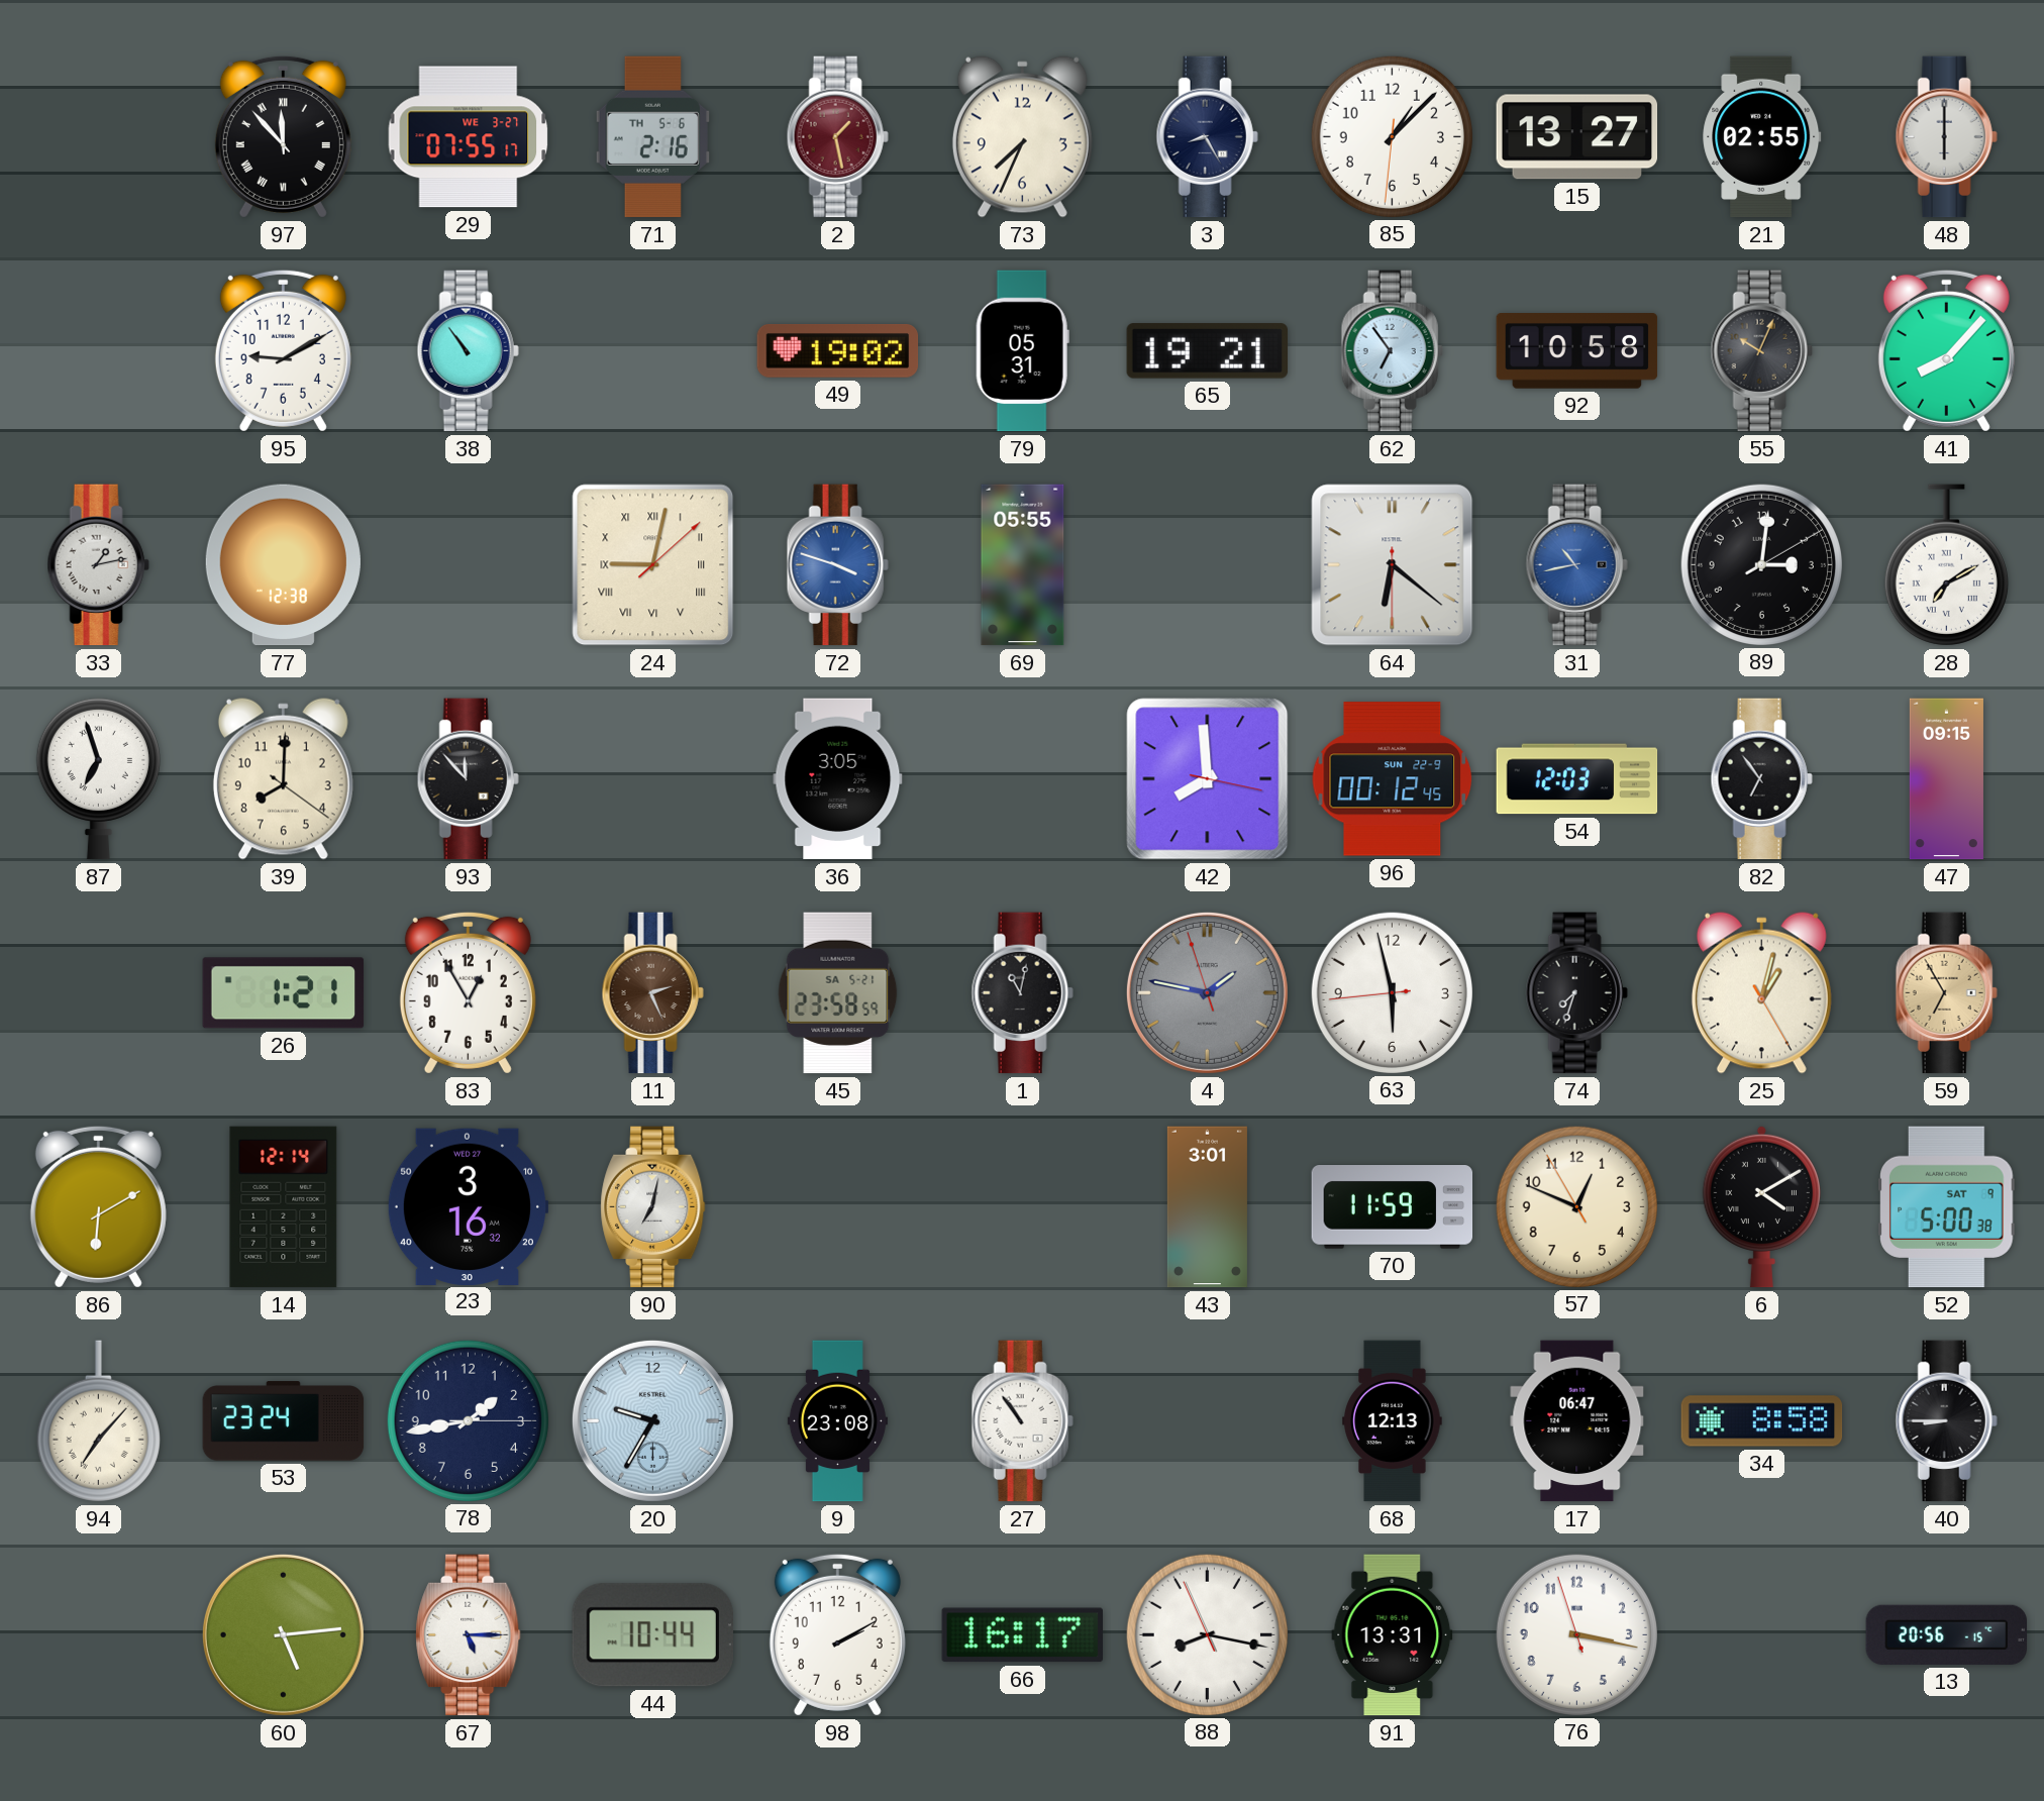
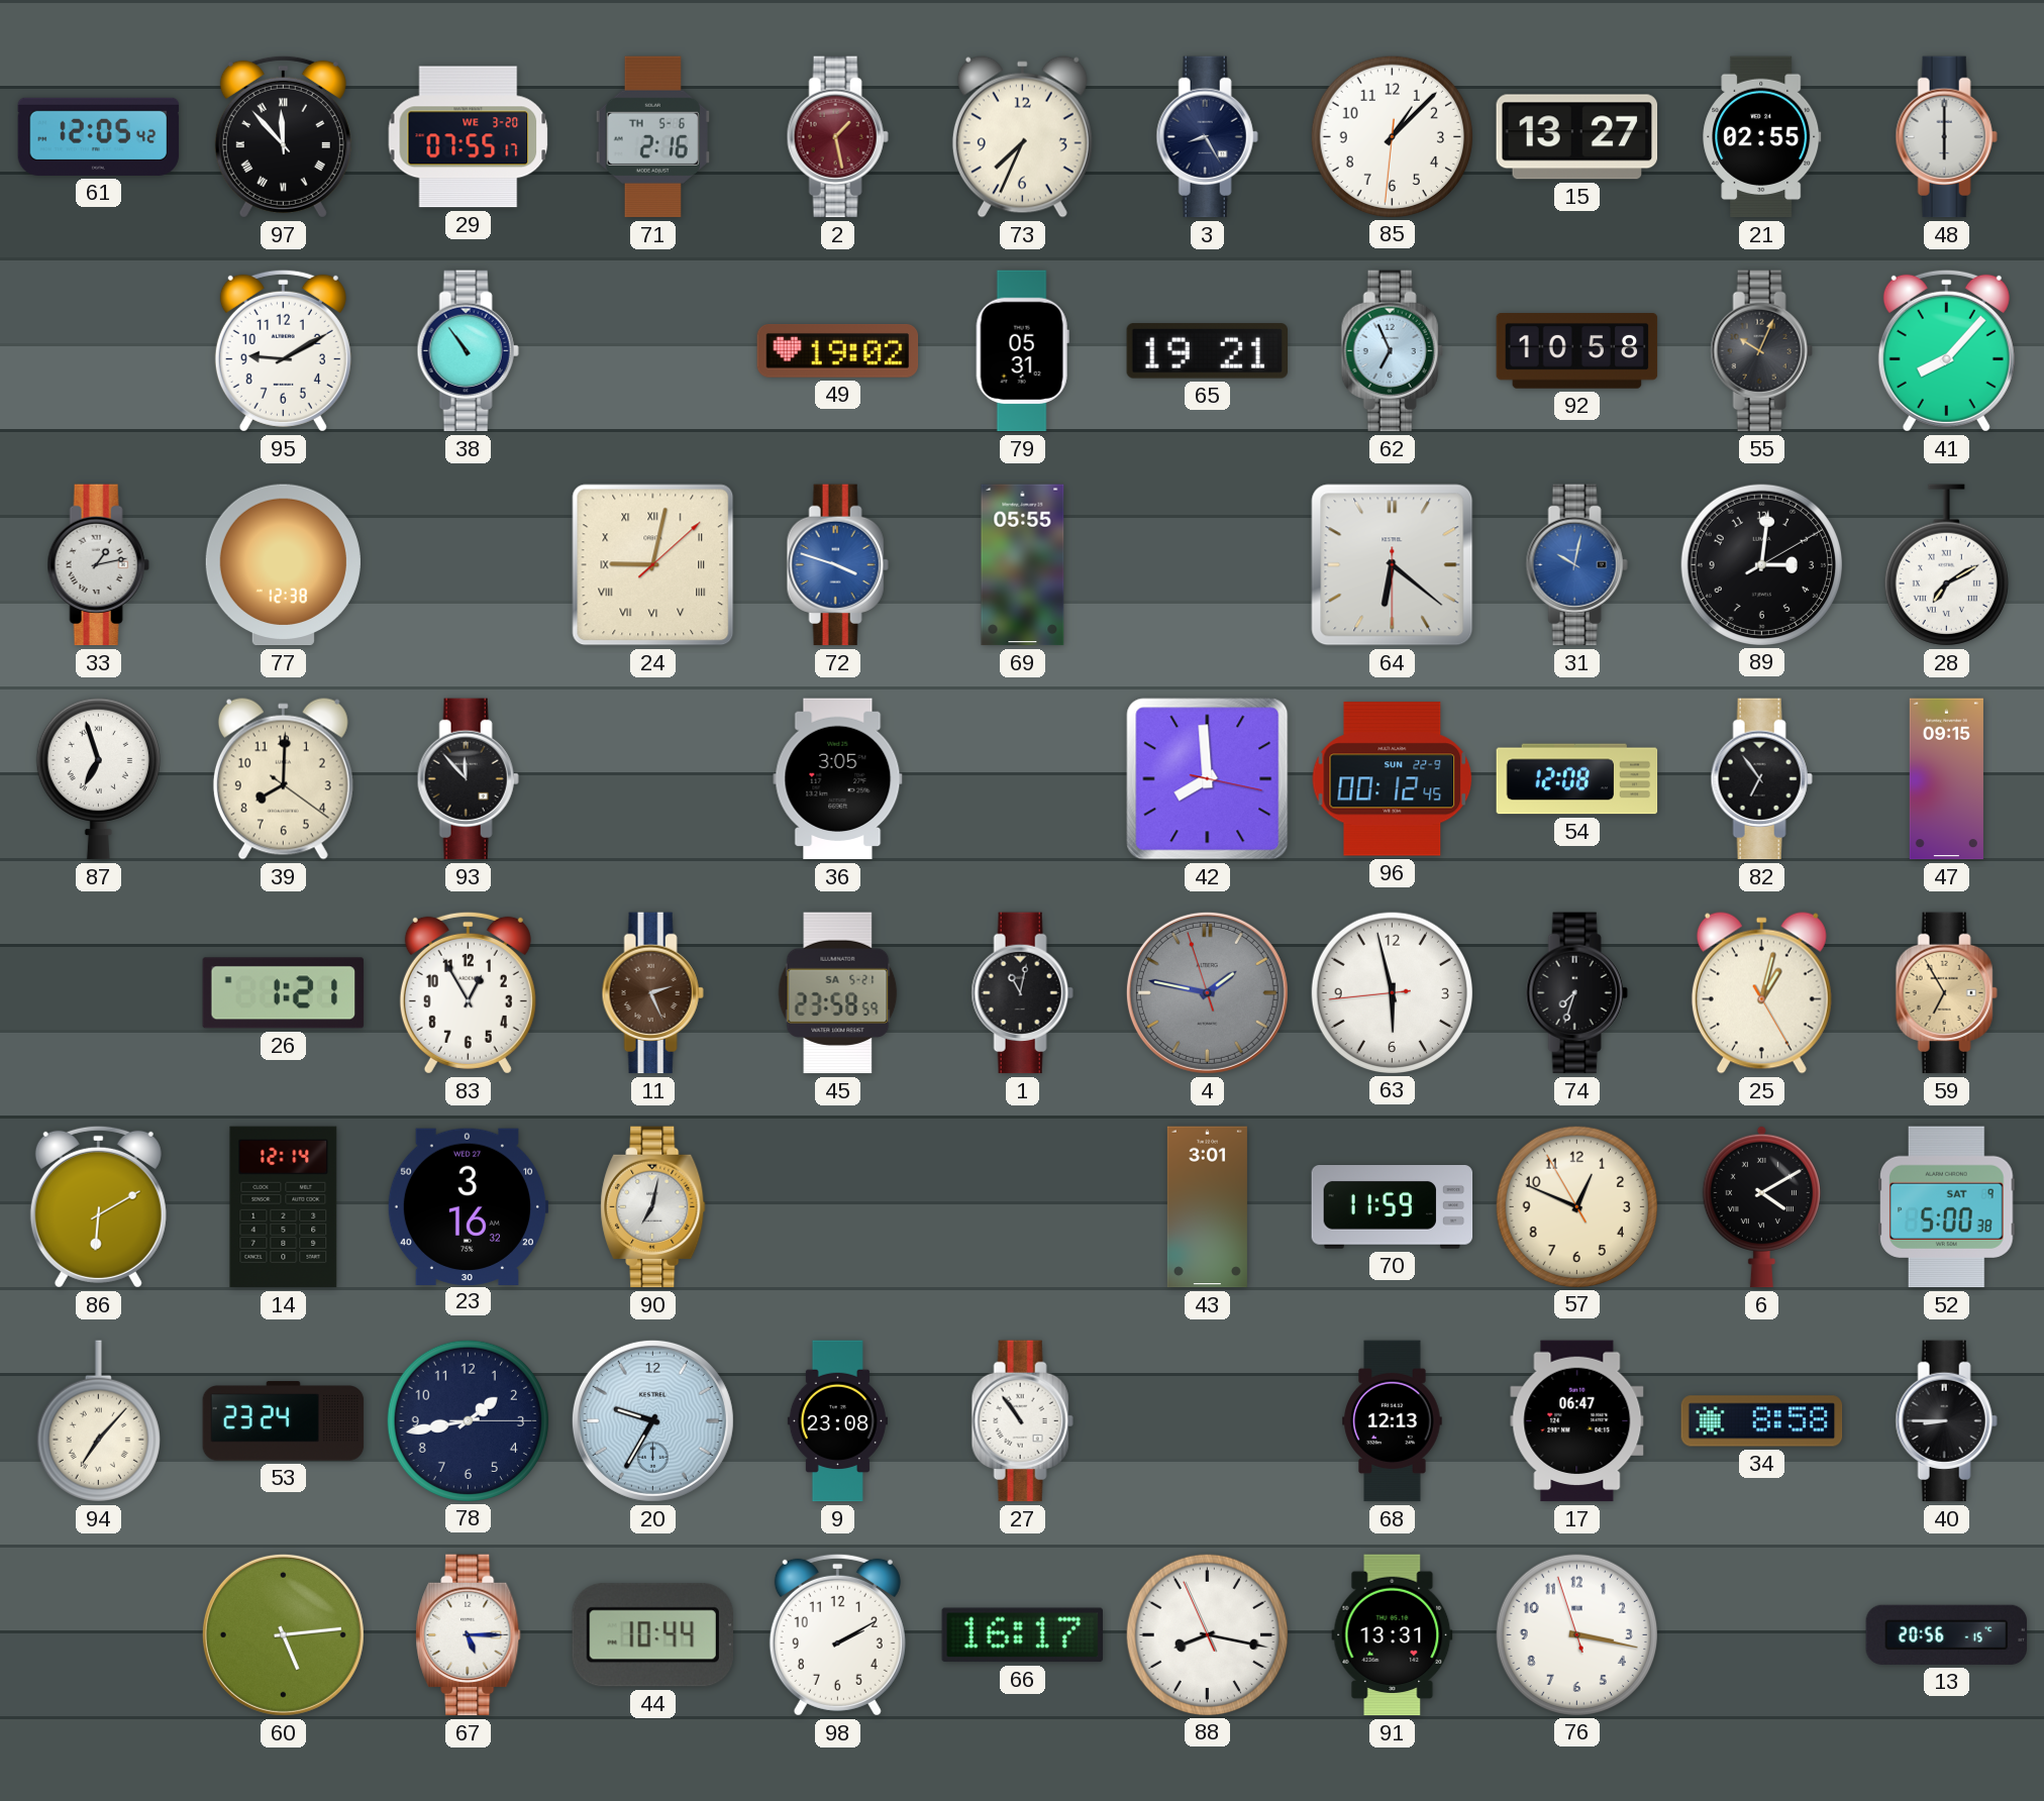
61: none -> 12:05
29 date: WE 3-27 -> WE 3-20
62: 6:54 -> 6:56
31: 10:43 -> 10:02
54: 12:03 -> 12:08
